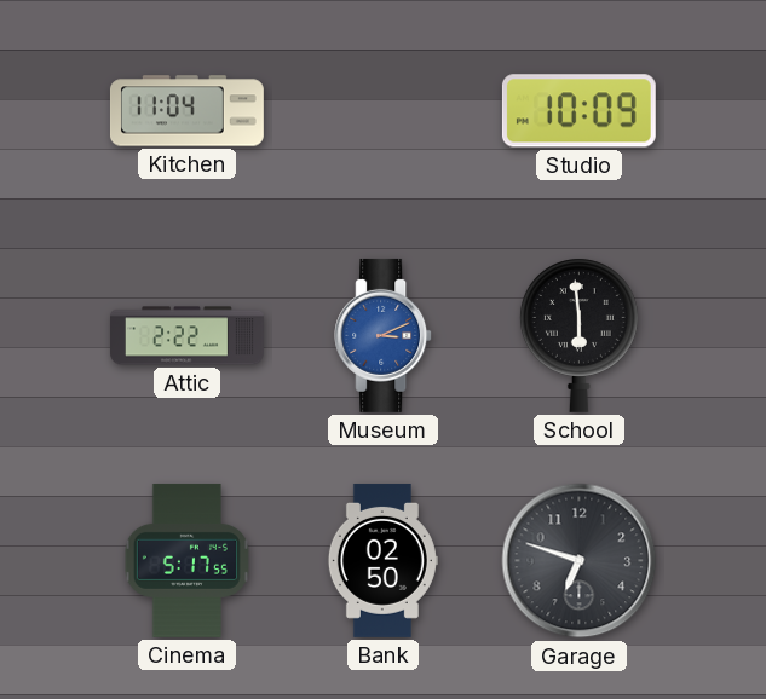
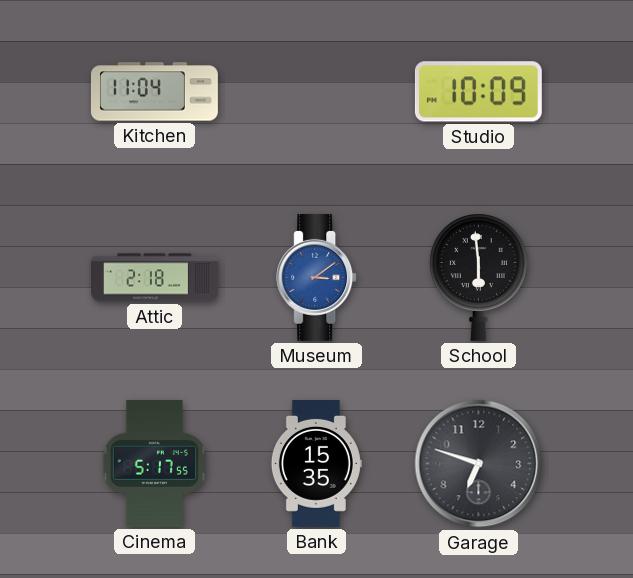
Attic: 2:22 -> 2:18
Museum: 3:11 -> 3:09
Bank: 02:50 -> 15:35
